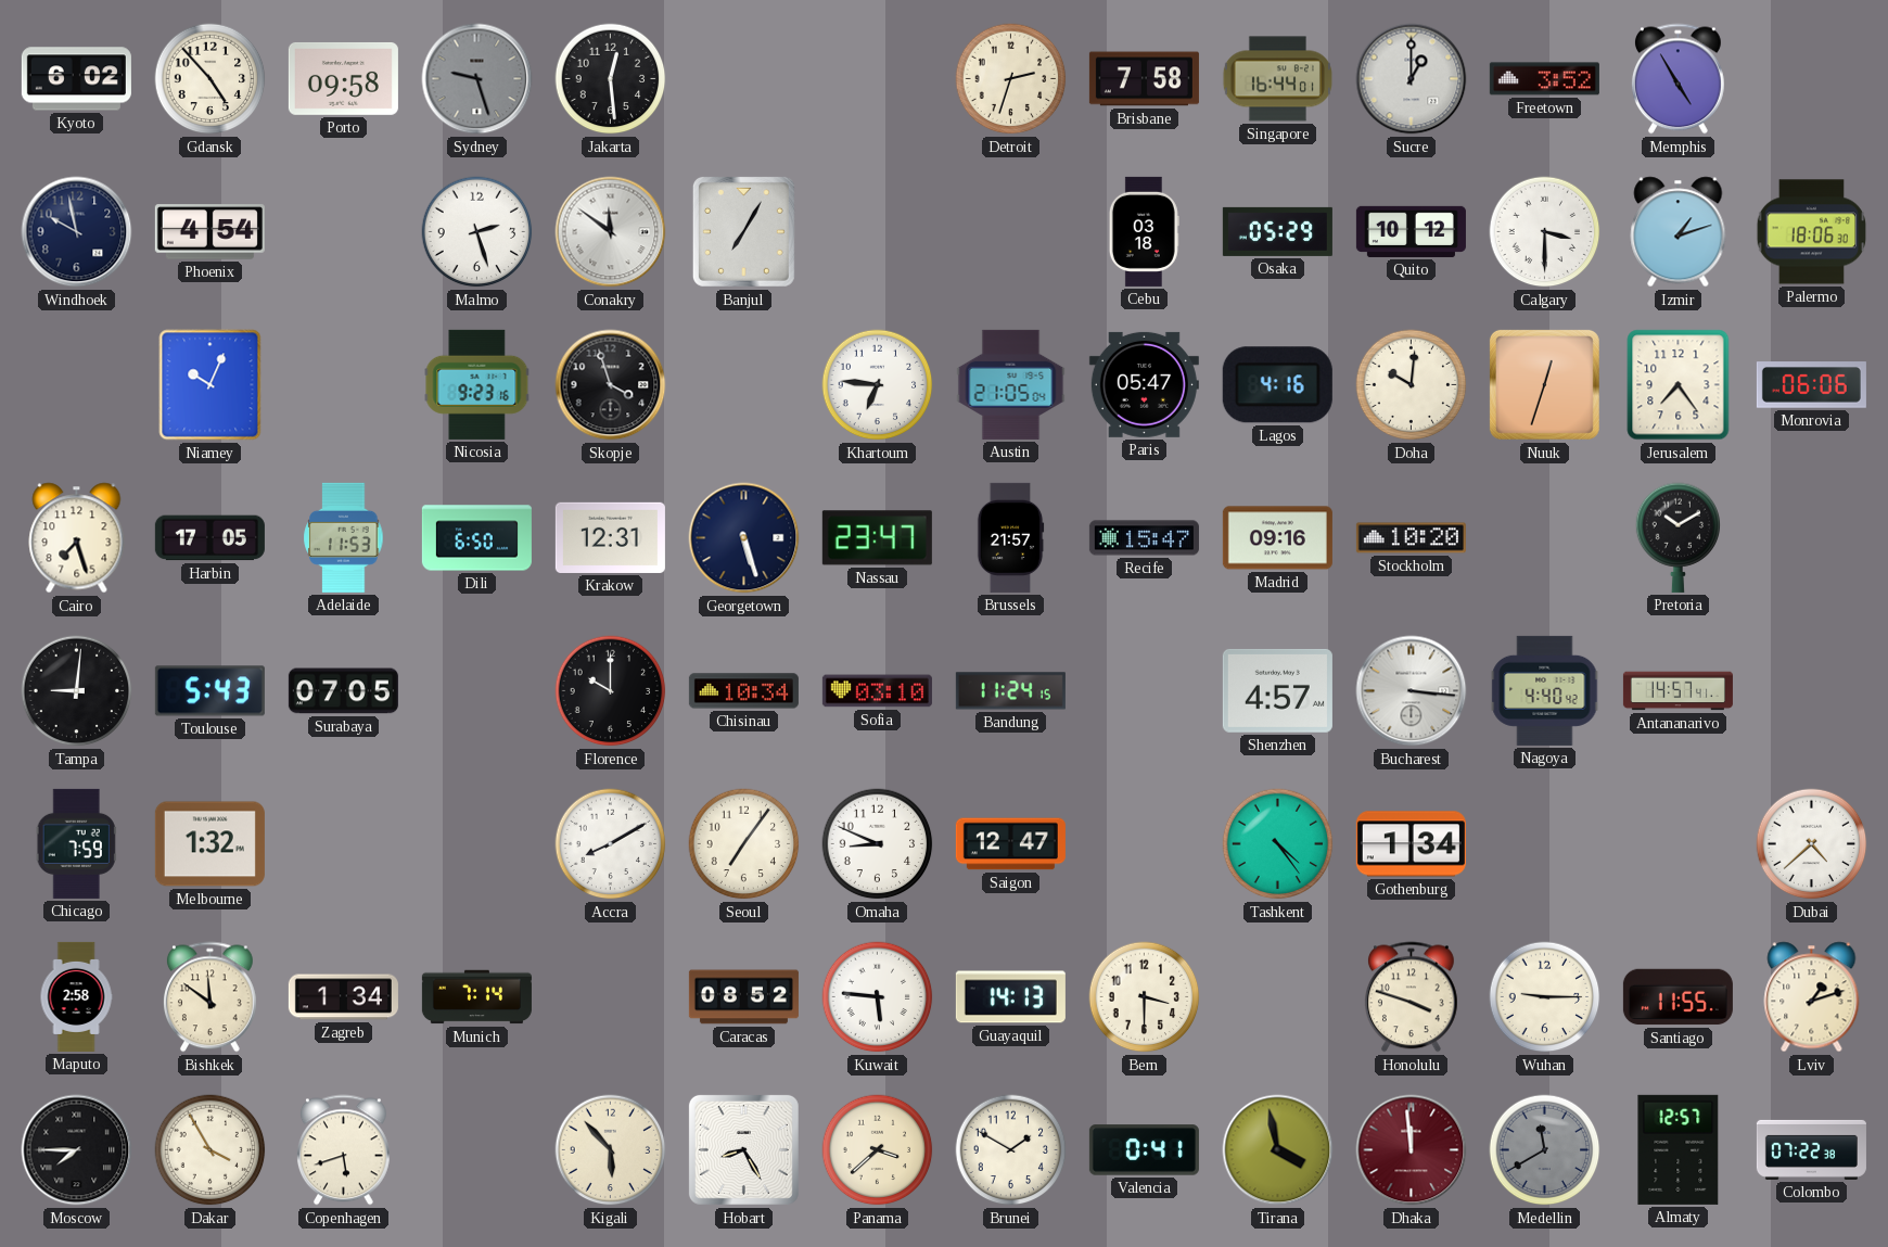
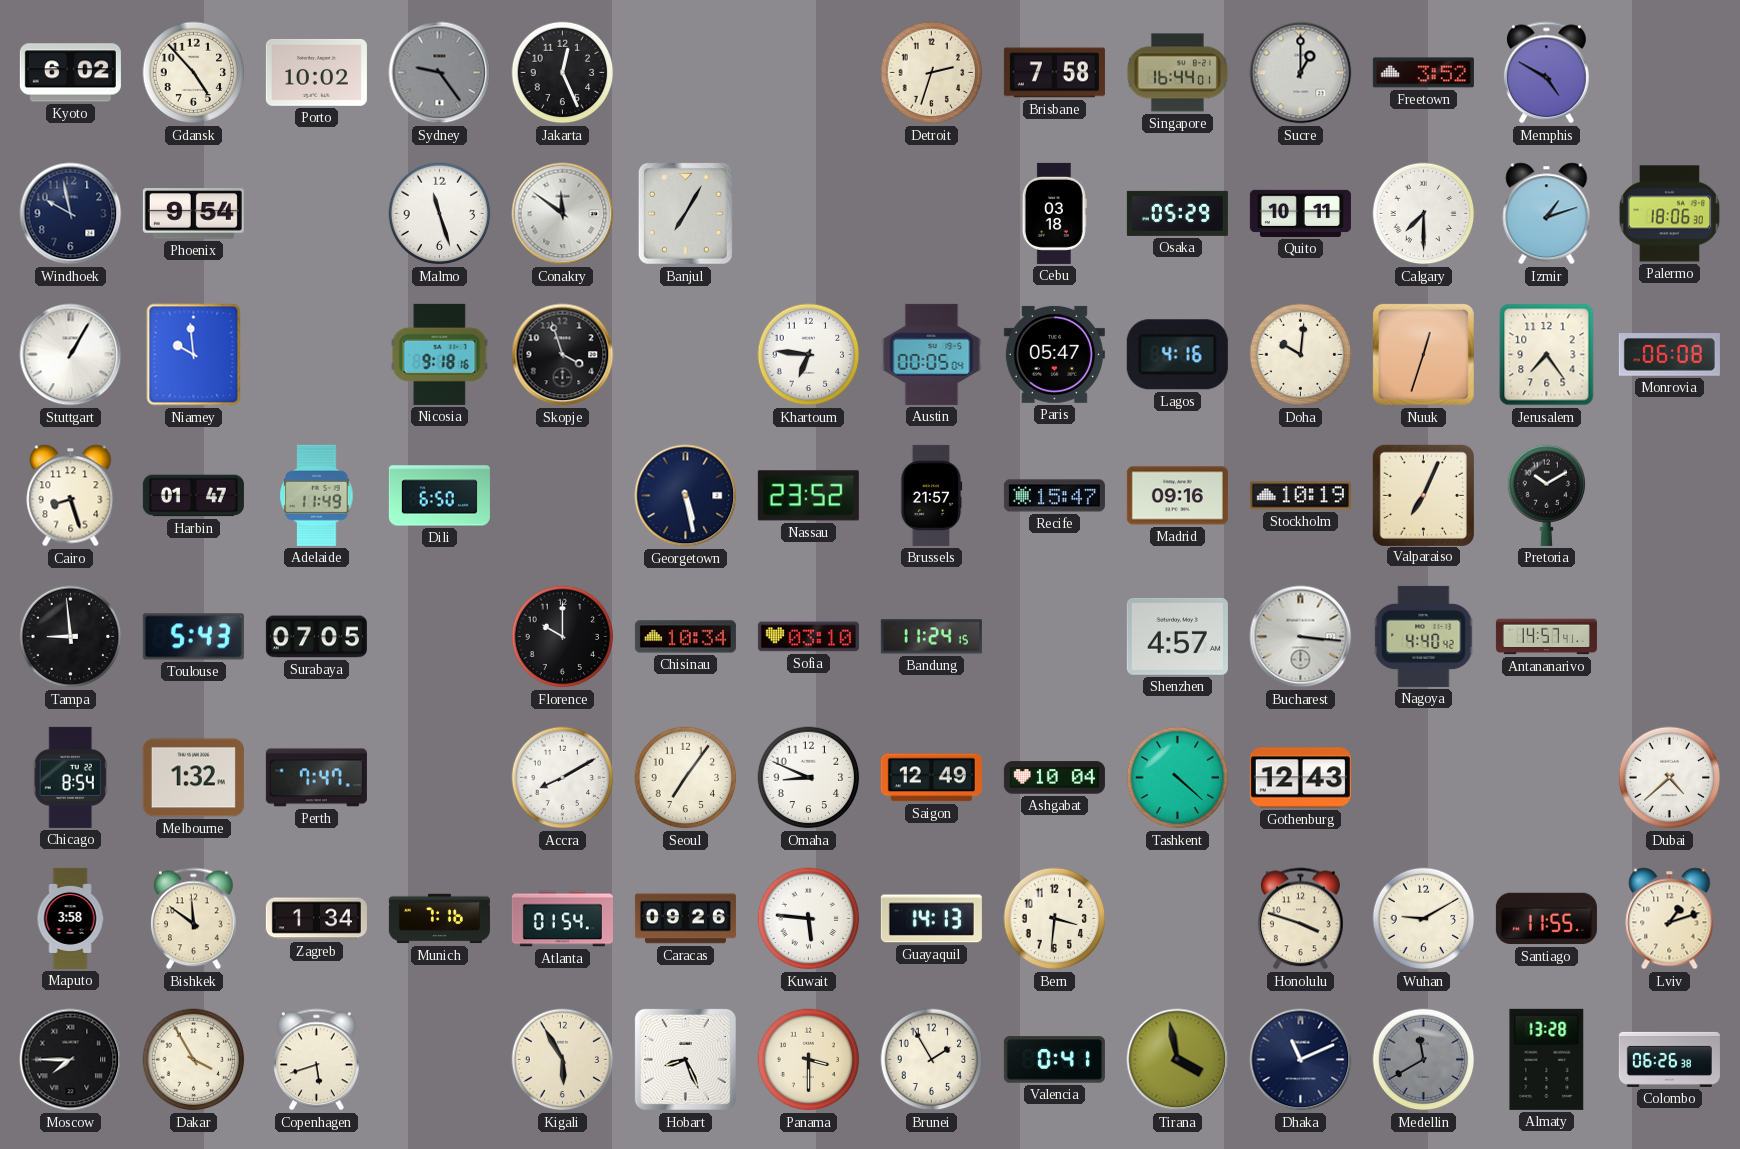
Porto: 09:58 -> 10:02
Sydney: 9:27 -> 9:24
Jakarta: 12:29 -> 12:26
Memphis: 4:55 -> 4:50
Phoenix: 4:54 -> 9:54
Malmo: 2:27 -> 11:27
Quito: 10:12 -> 10:11
Calgary: 3:30 -> 7:30
Stuttgart: none -> 1:05
Niamey: 10:04 -> 9:59
Nicosia: 9:23 -> 9:18
Austin: 21:05 -> 00:05
Monrovia: 06:06 -> 06:08
Cairo: 7:27 -> 8:27
Harbin: 17:05 -> 01:47
Adelaide: 11:53 -> 11:49
Krakow: 12:31 -> none
Georgetown: 5:27 -> 5:28
Nassau: 23:47 -> 23:52
Stockholm: 10:20 -> 10:19
Valparaiso: none -> 7:04
Tampa: 9:01 -> 8:59
Chicago: 7:59 -> 8:54
Perth: none -> 7:47
Saigon: 12:47 -> 12:49
Ashgabat: none -> 10:04
Tashkent: 4:24 -> 4:22
Gothenburg: 1:34 -> 12:43
Maputo: 2:58 -> 3:58
Munich: 7:14 -> 7:16
Atlanta: none -> 01:54
Caracas: 08:52 -> 09:26
Bern: 3:30 -> 3:31
Wuhan: 9:15 -> 9:10
Kigali: 5:53 -> 5:55
Hobart: 8:25 -> 8:26
Panama: 3:38 -> 3:30
Brunei: 1:50 -> 1:55
Dhaka: 11:59 -> 11:11
Dhaka dial: burgundy -> navy
Almaty: 12:57 -> 13:28
Colombo: 07:22 -> 06:26
